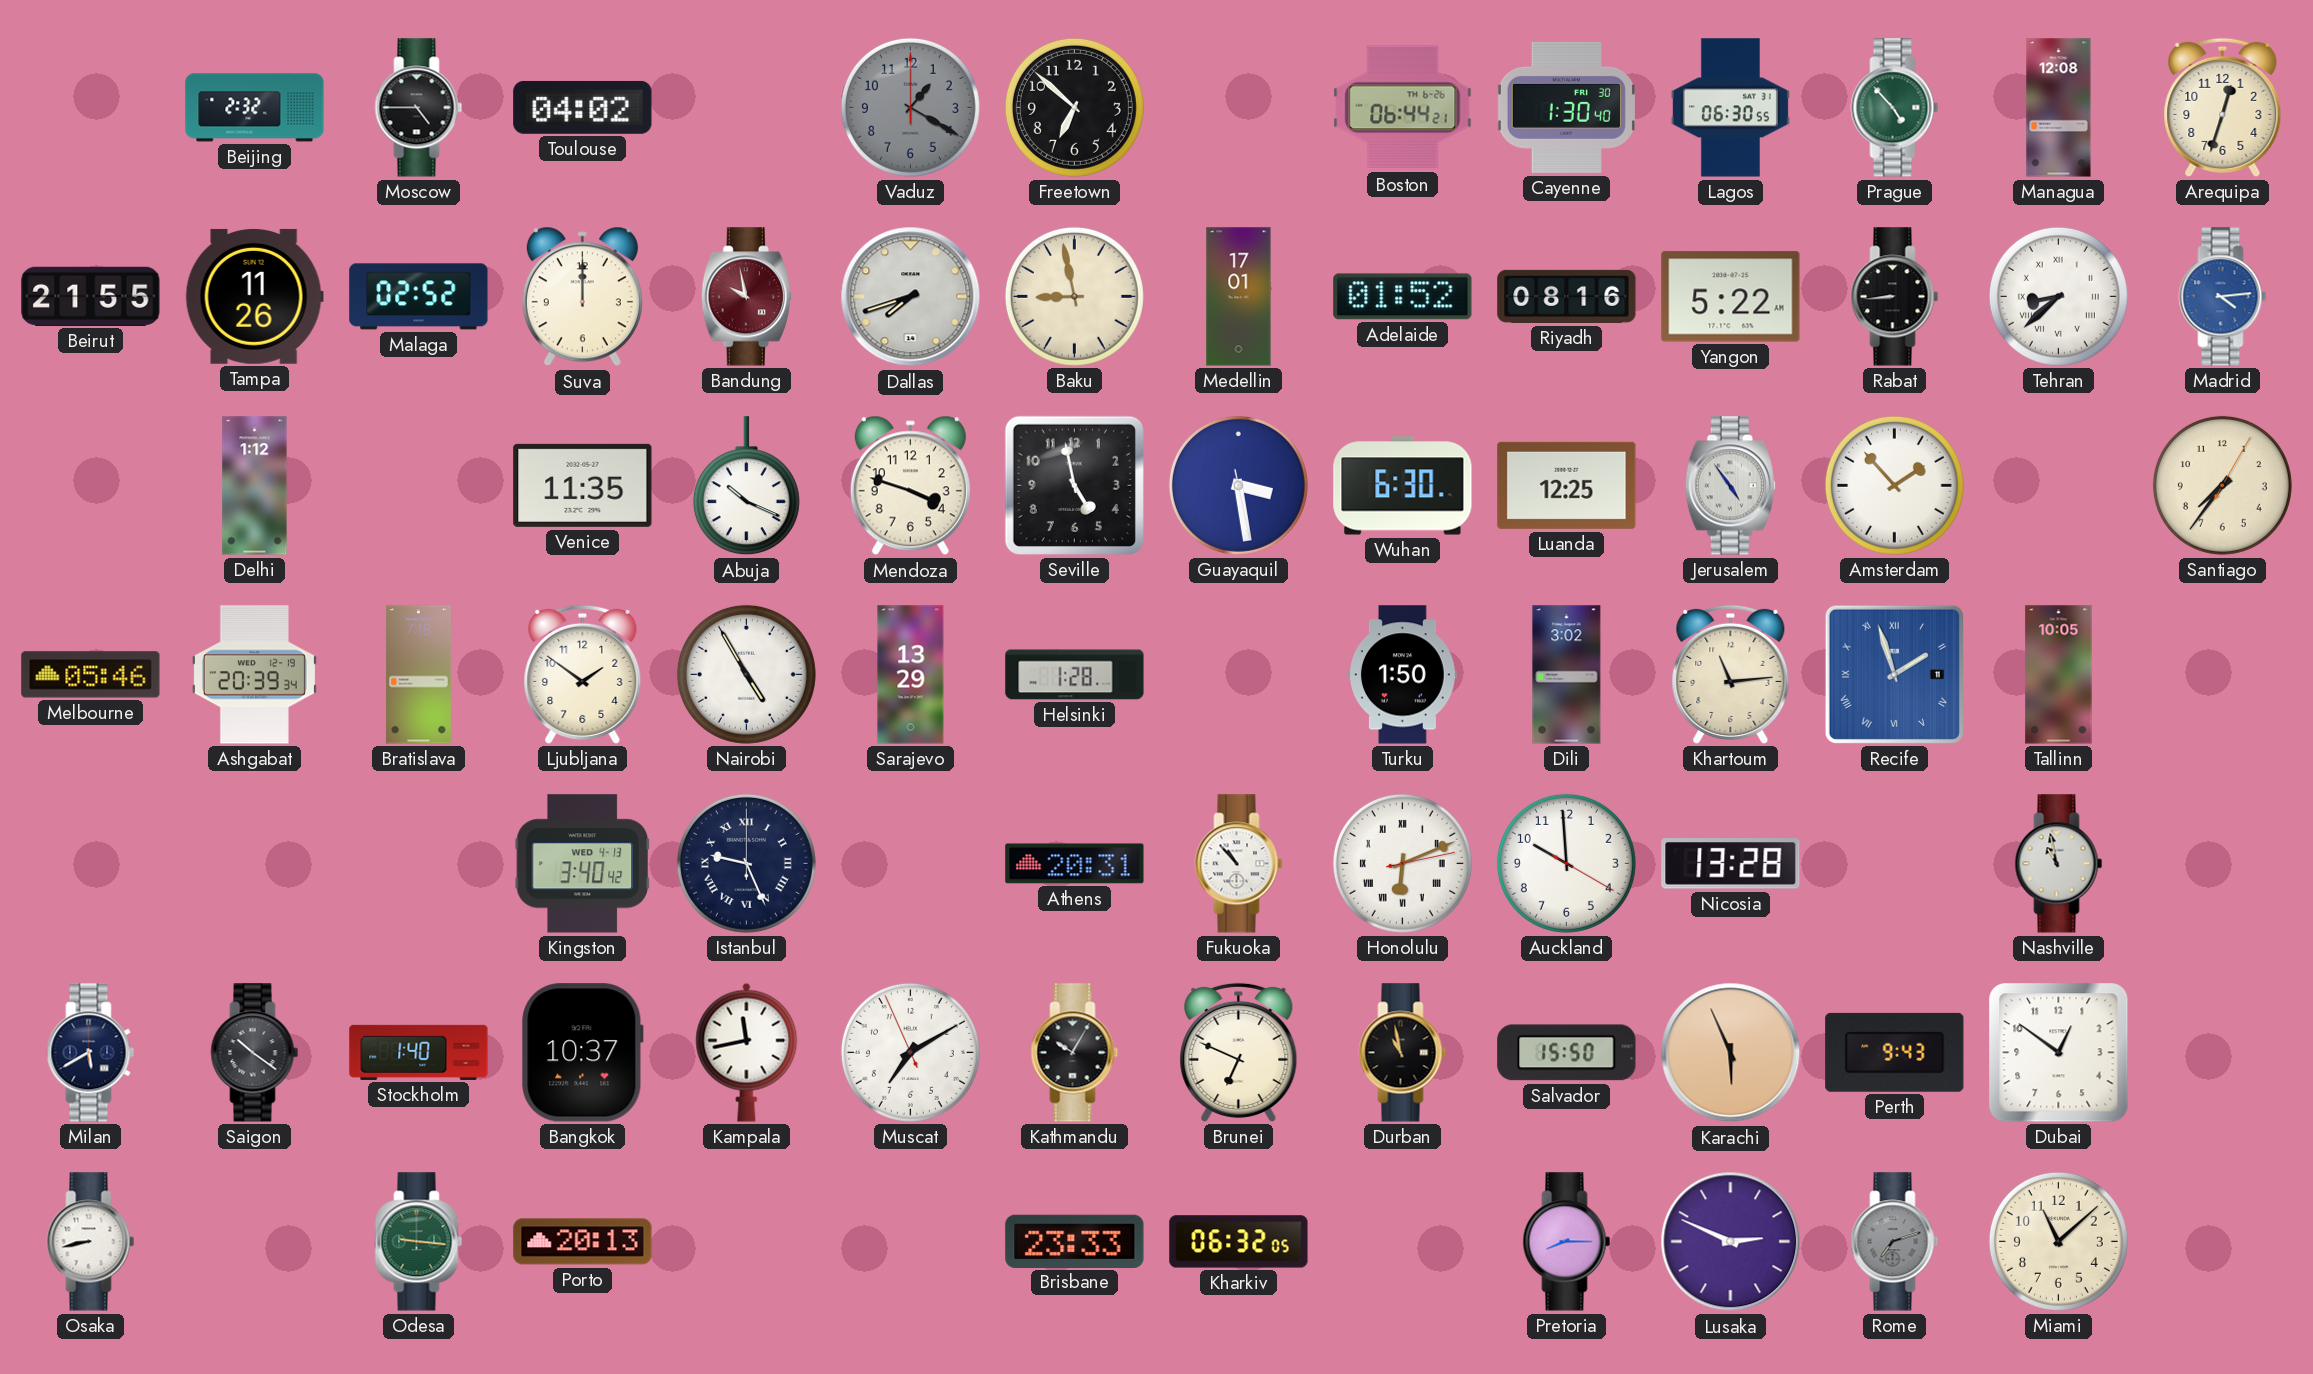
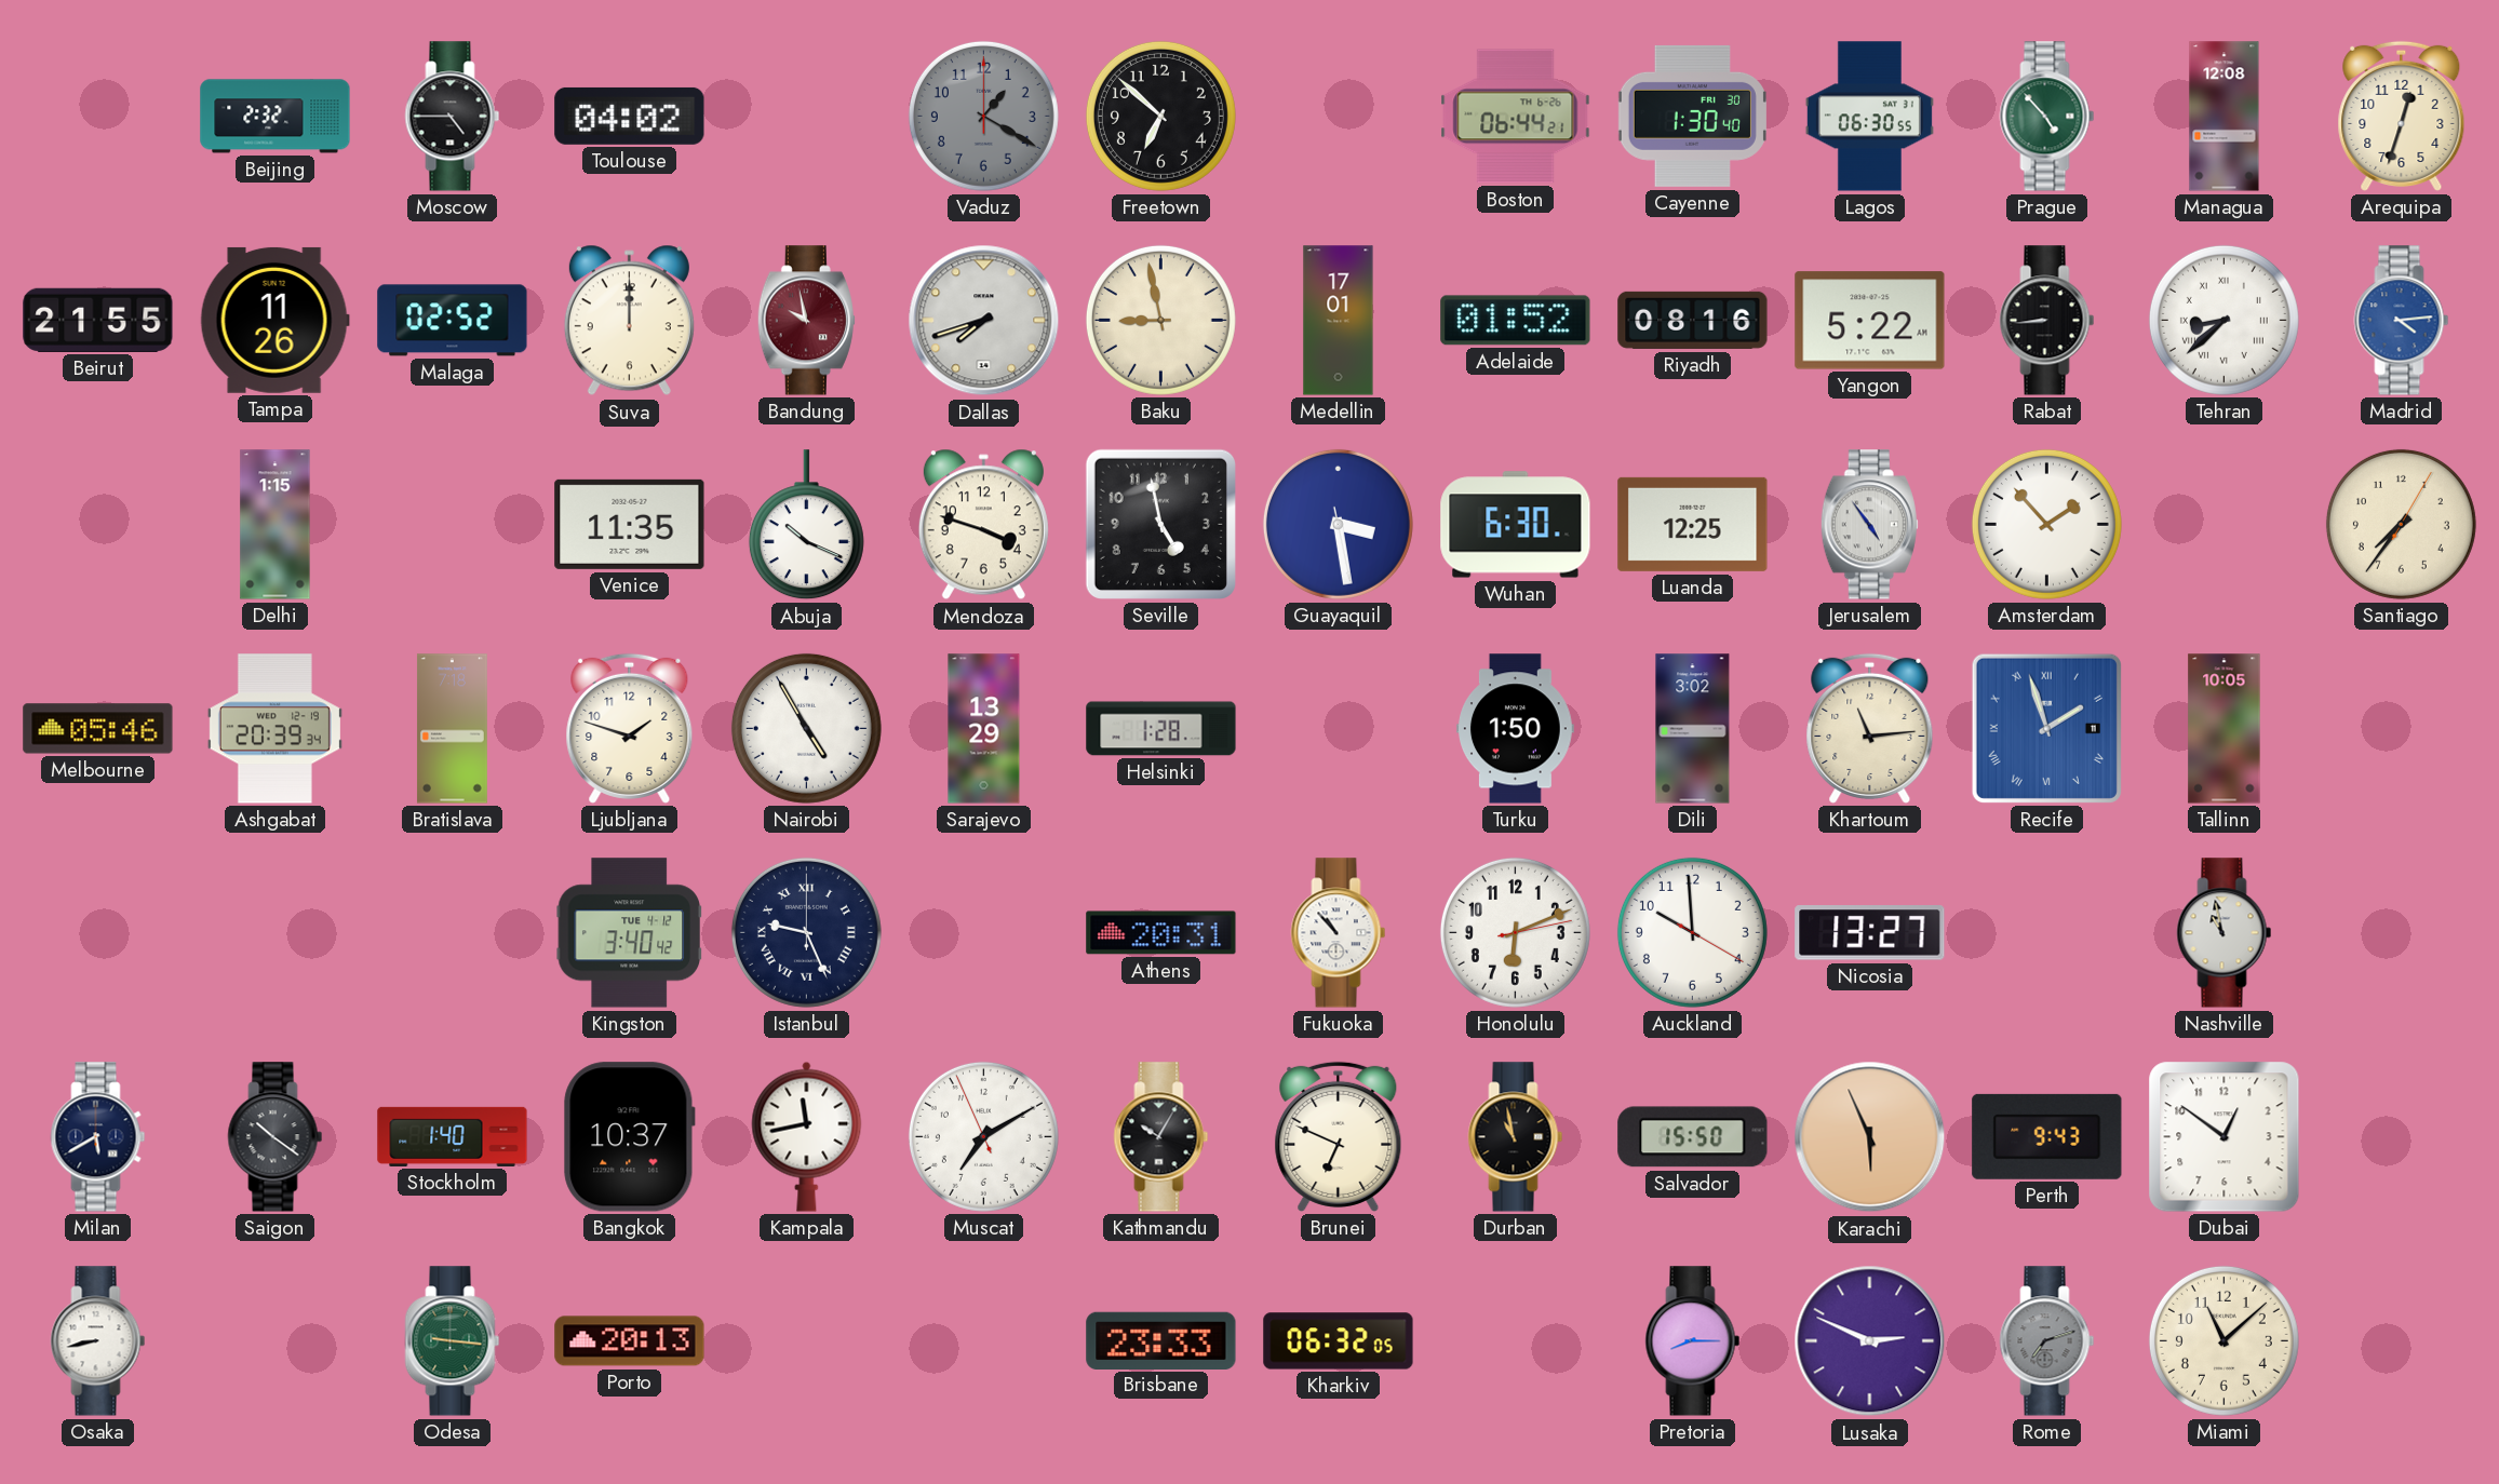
Delhi: 1:12 -> 1:15
Ljubljana: 1:51 -> 1:48
Kingston date: WED 4-13 -> TUE 4-12
Honolulu numerals: Roman -> Arabic
Nicosia: 13:28 -> 13:27
